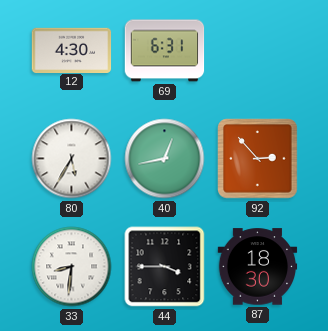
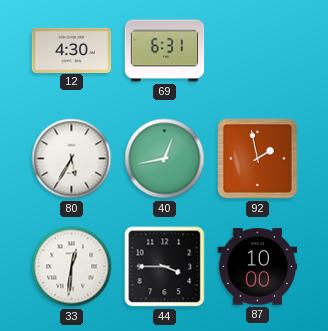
92: 2:53 -> 1:58
33: 8:31 -> 12:31
87: 18:30 -> 10:00
